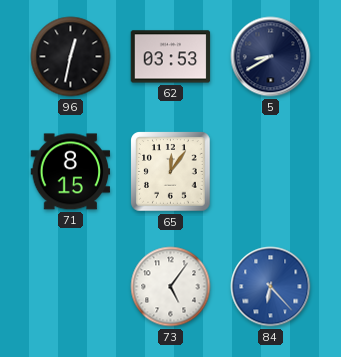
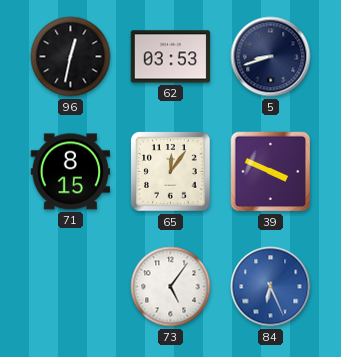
5: 8:40 -> 8:42
39: none -> 3:49
84: 6:23 -> 6:26
